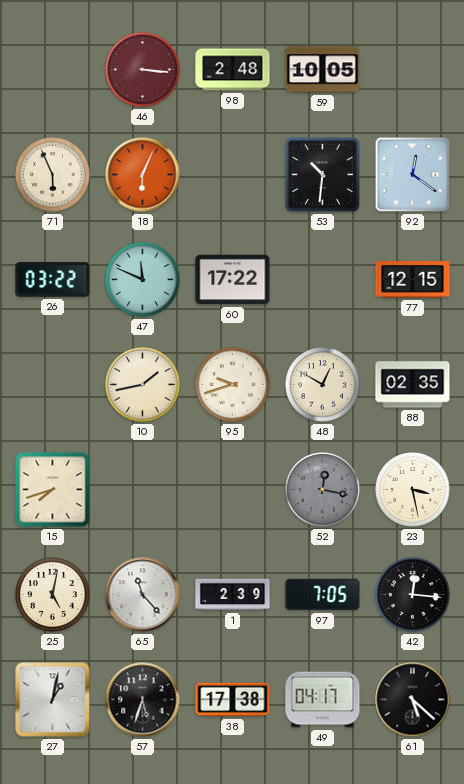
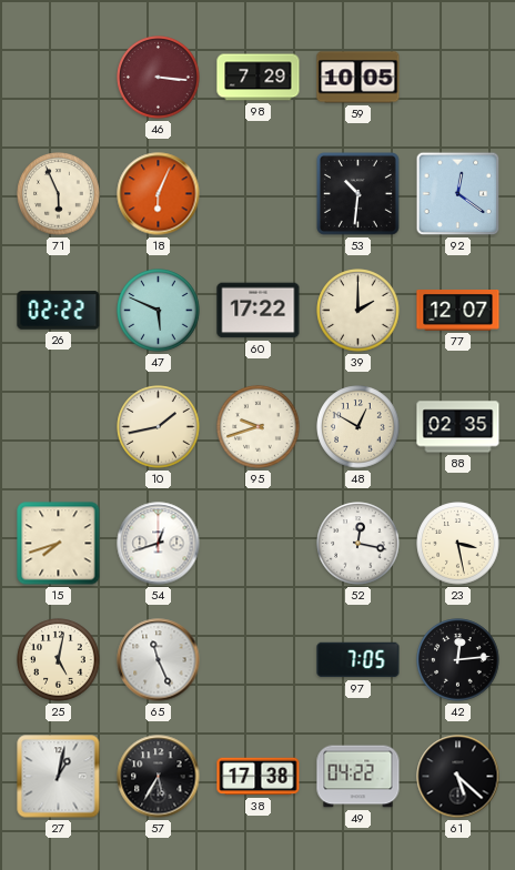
98: 2:48 -> 7:29
26: 03:22 -> 02:22
47: 11:49 -> 5:49
39: none -> 2:00
77: 12:15 -> 12:07
54: none -> 12:42
52 dial: grey -> white
65: 11:23 -> 11:26
1: 2:39 -> none
42: 12:16 -> 12:14
57: 5:33 -> 5:35
49: 04:17 -> 04:22
